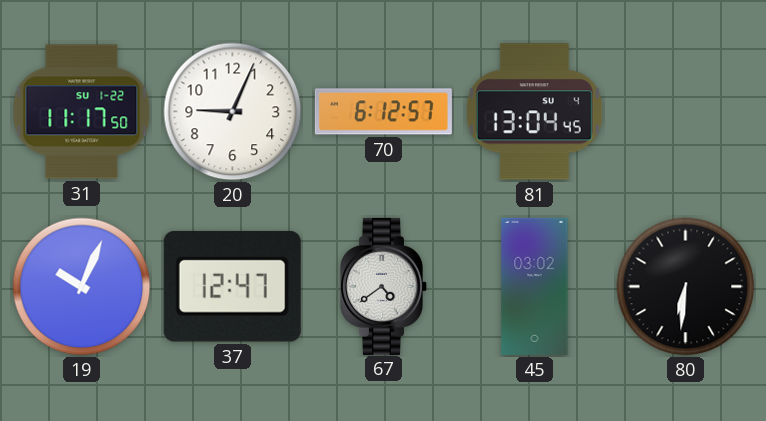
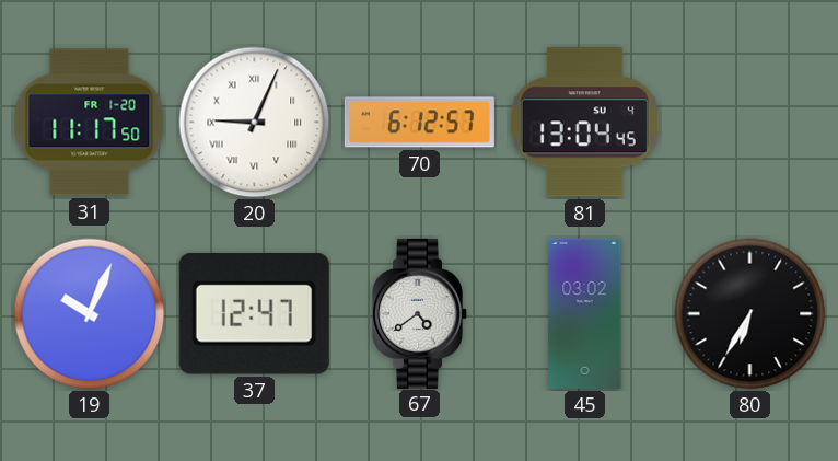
31 date: SU 1-22 -> FR 1-20
20 numerals: Arabic -> Roman
80: 6:31 -> 6:35
